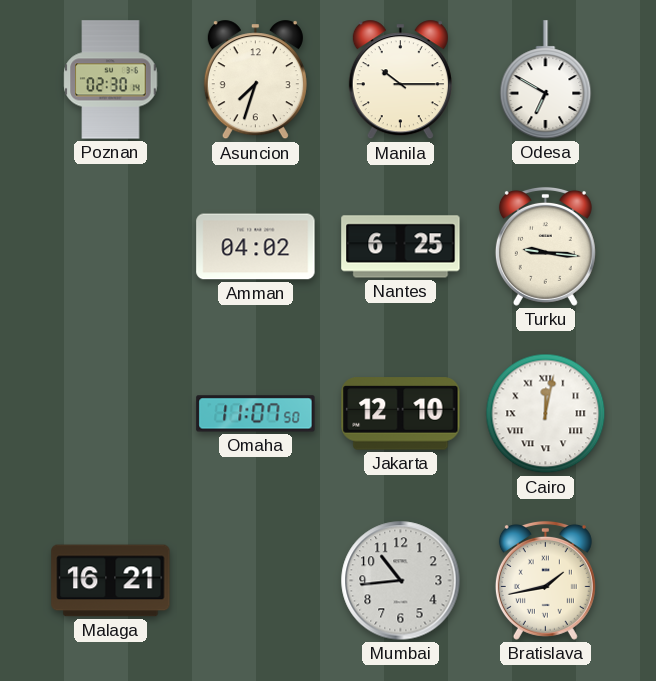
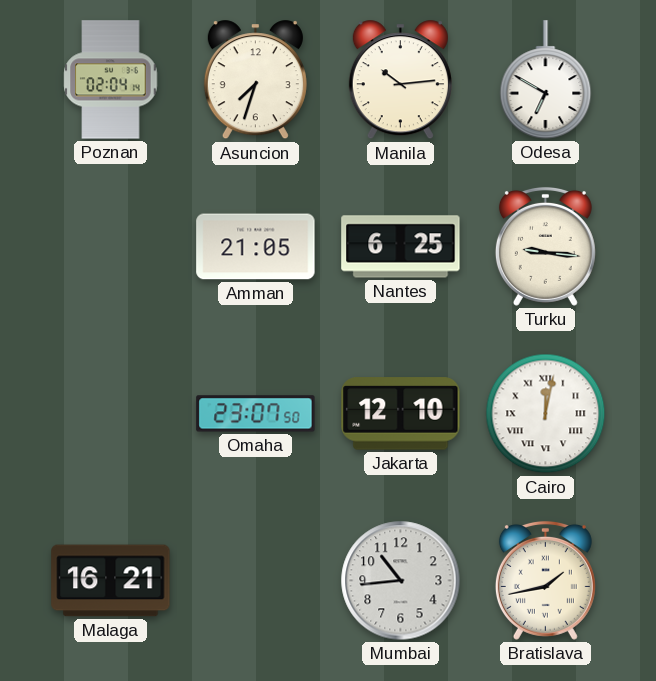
Poznan: 02:30 -> 02:04
Manila: 10:15 -> 10:14
Amman: 04:02 -> 21:05
Omaha: 11:07 -> 23:07
